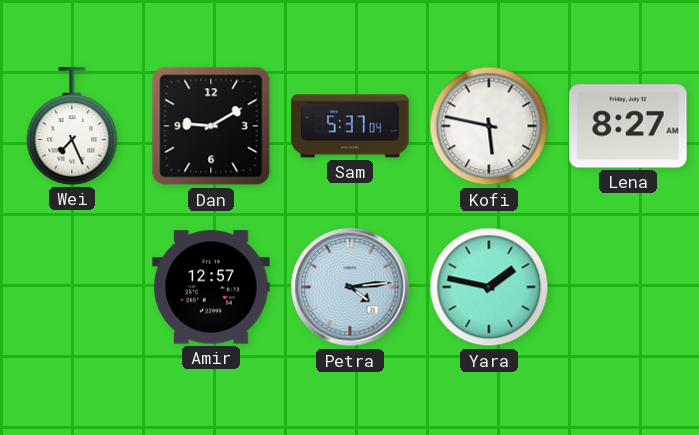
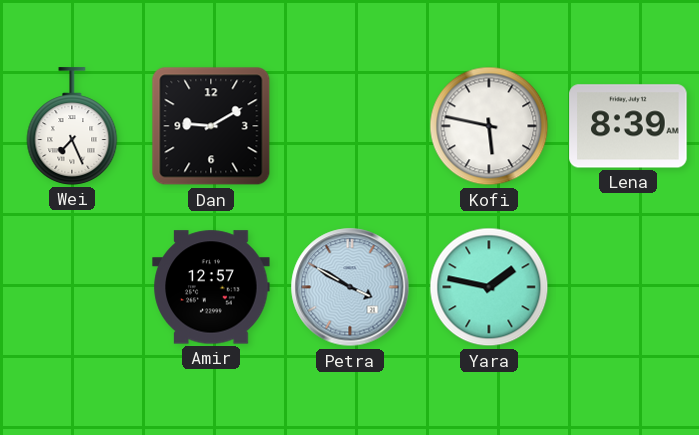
Sam: 5:37 -> none
Lena: 8:27 -> 8:39
Petra: 4:14 -> 3:50
